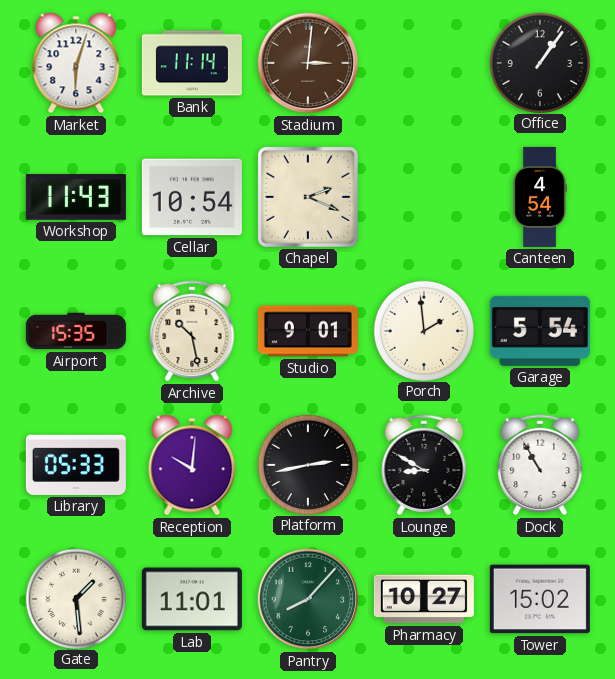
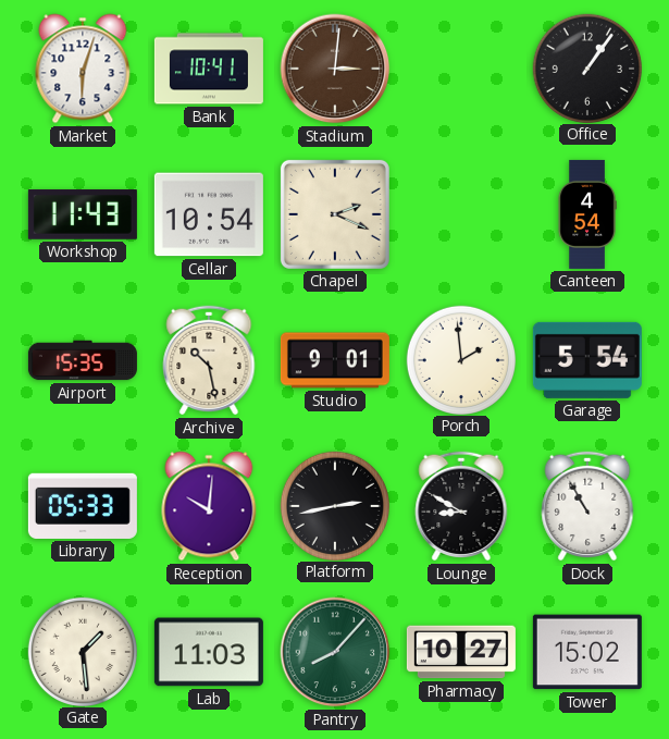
Bank: 11:14 -> 10:41
Lab: 11:01 -> 11:03
